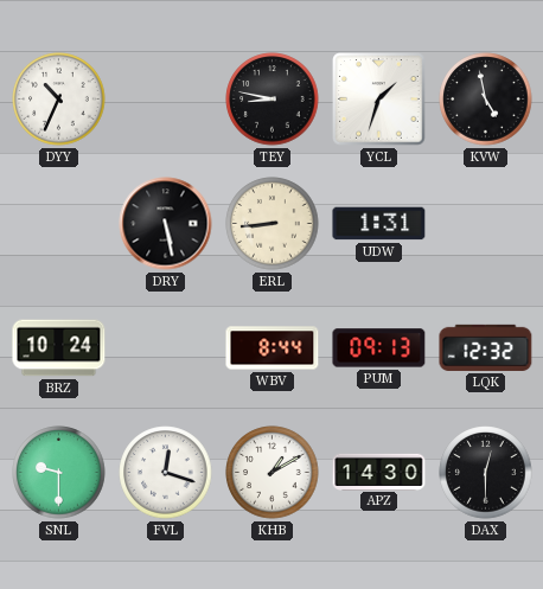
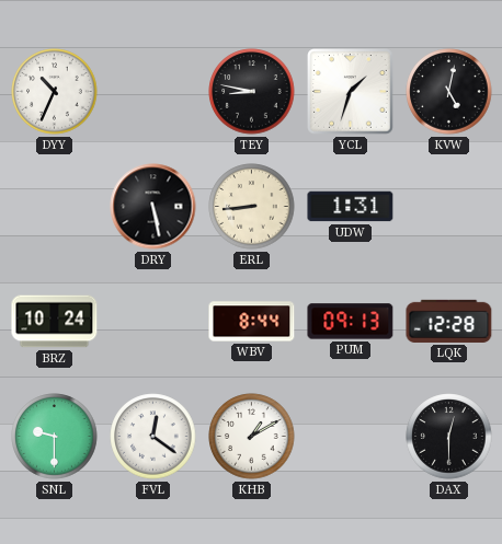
KVW: 4:58 -> 5:02
LQK: 12:32 -> 12:28
FVL: 12:18 -> 12:21
APZ: 14:30 -> none
